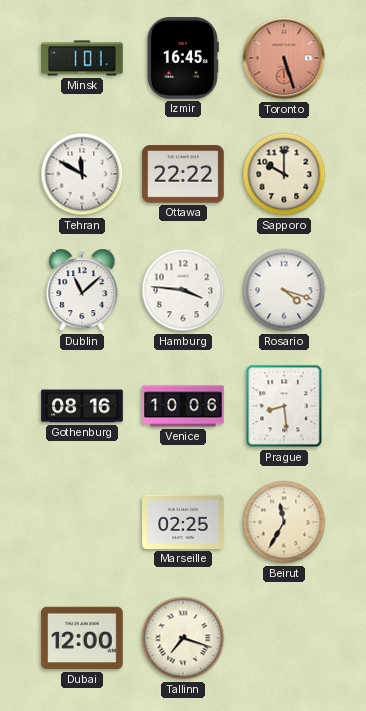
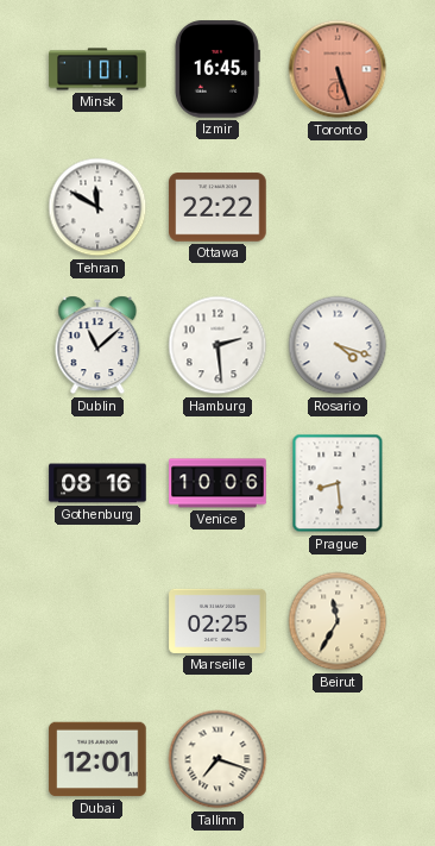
Sapporo: 10:00 -> none
Hamburg: 3:46 -> 2:29
Dubai: 12:00 -> 12:01
